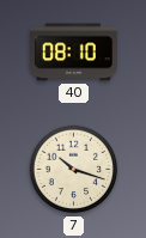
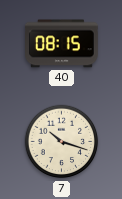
40: 08:10 -> 08:15
